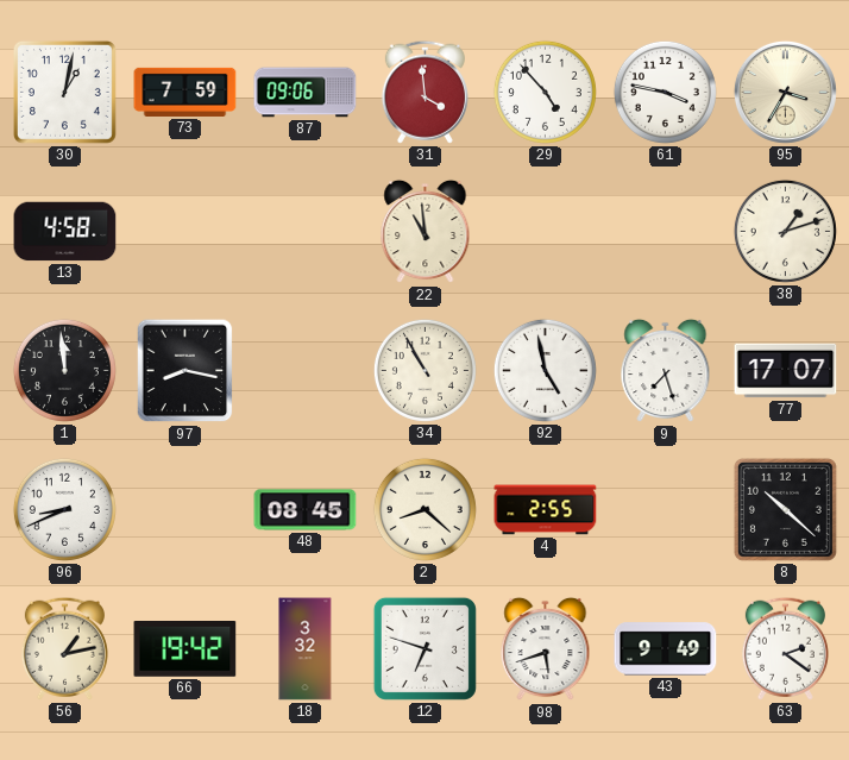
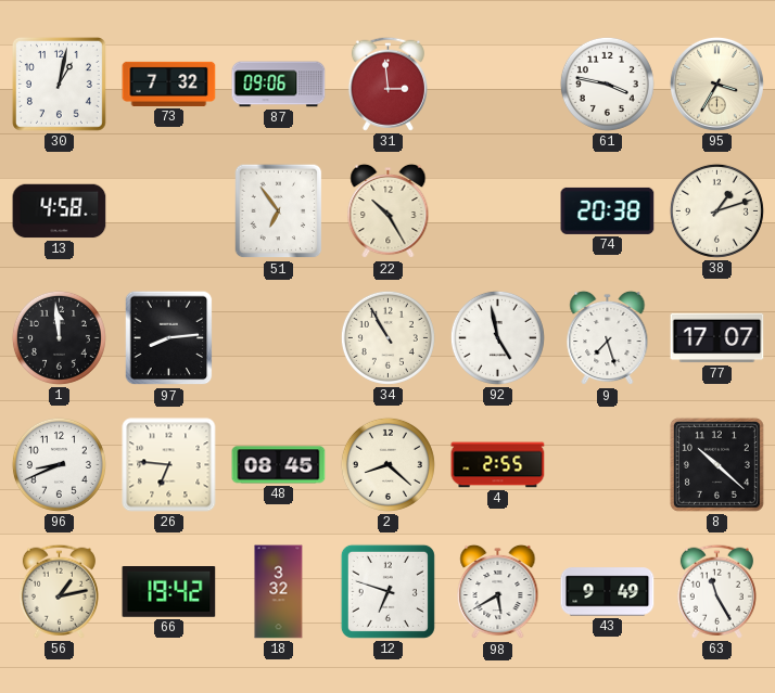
73: 7:59 -> 7:32
31: 3:59 -> 2:59
29: 4:53 -> none
51: none -> 6:54
22: 10:59 -> 10:25
74: none -> 20:38
97: 8:17 -> 8:14
26: none -> 6:46
98: 5:42 -> 5:40
63: 2:21 -> 11:25
